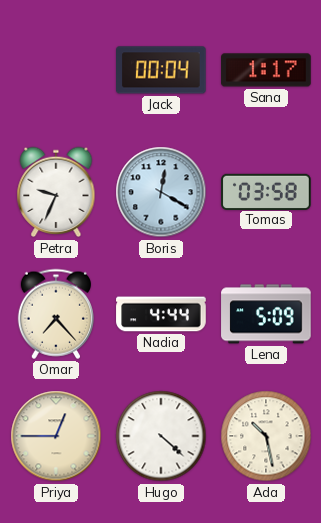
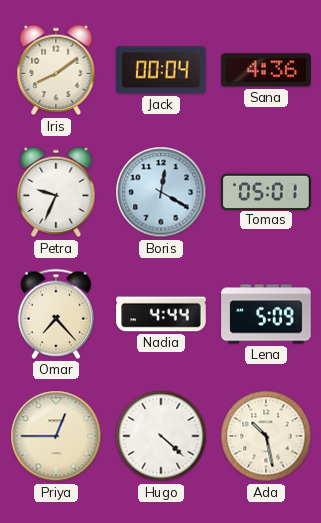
Iris: none -> 8:09
Sana: 1:17 -> 4:36
Tomas: 03:58 -> 05:01
